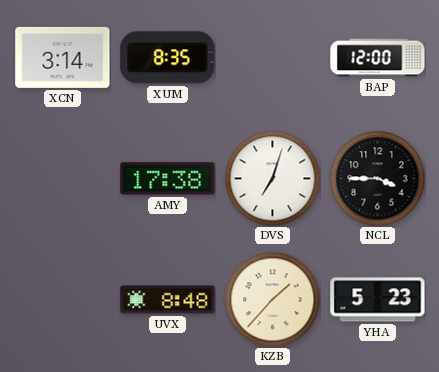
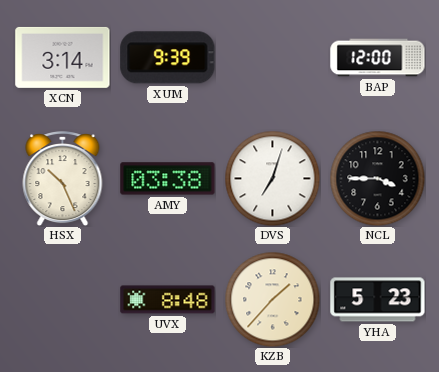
XUM: 8:35 -> 9:39
HSX: none -> 10:26
AMY: 17:38 -> 03:38
